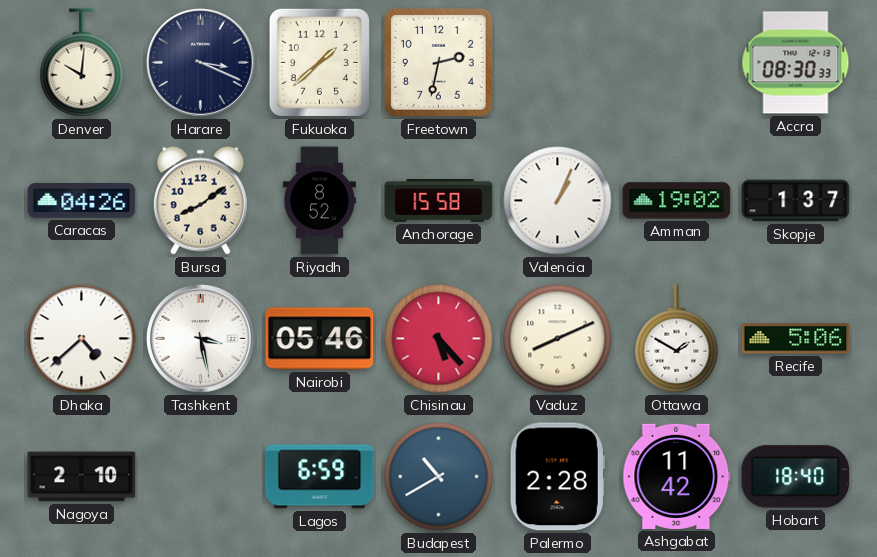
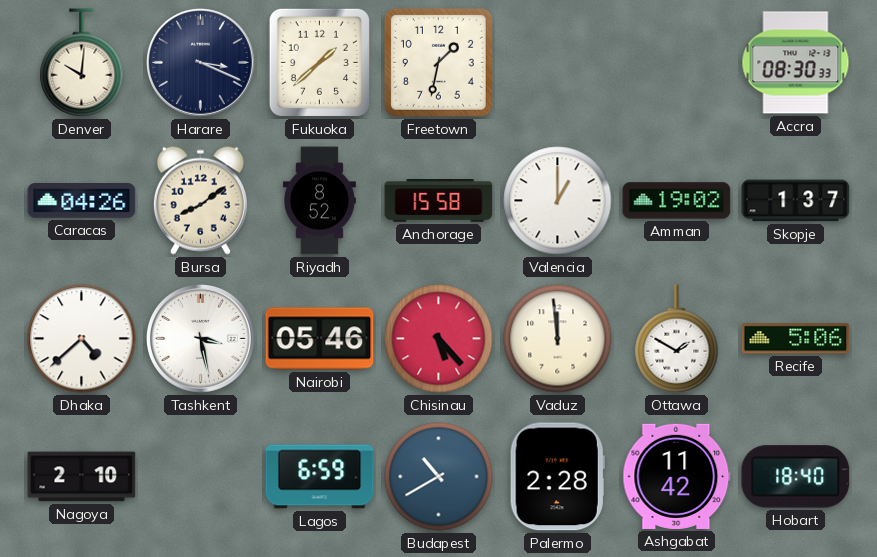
Freetown: 2:32 -> 1:32
Valencia: 1:04 -> 1:00
Vaduz: 8:11 -> 11:59
